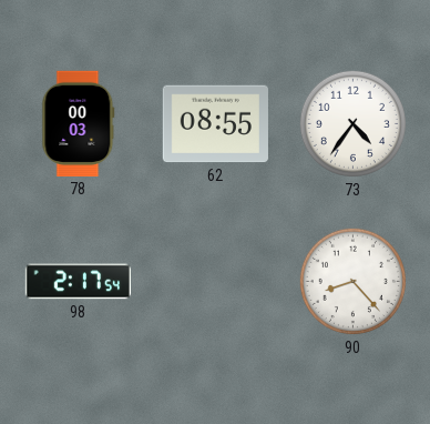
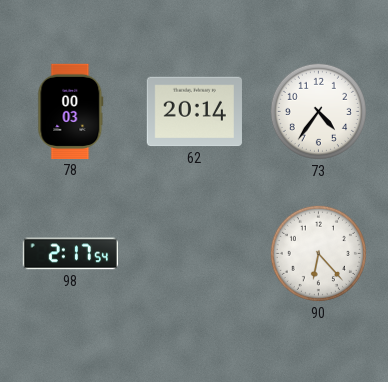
62: 08:55 -> 20:14
90: 8:23 -> 6:23
